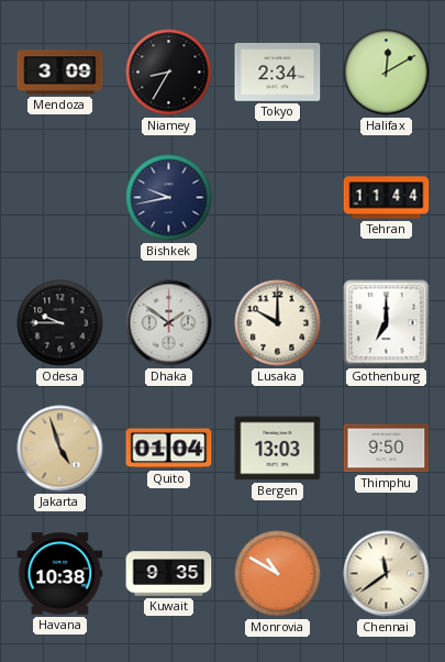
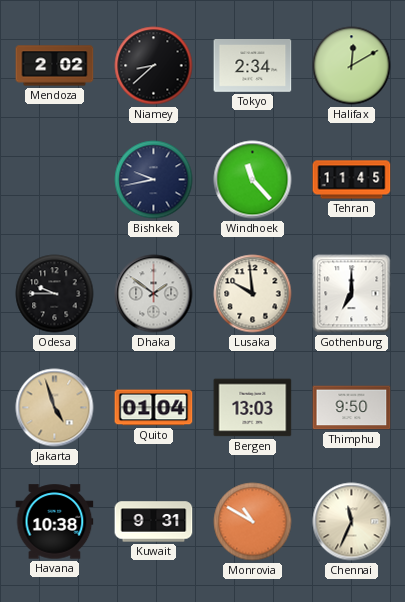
Mendoza: 3:09 -> 2:02
Niamey: 8:35 -> 8:38
Windhoek: none -> 11:23
Tehran: 11:44 -> 11:45
Lusaka: 10:00 -> 9:59
Kuwait: 9:35 -> 9:31
Chennai: 11:39 -> 11:34
